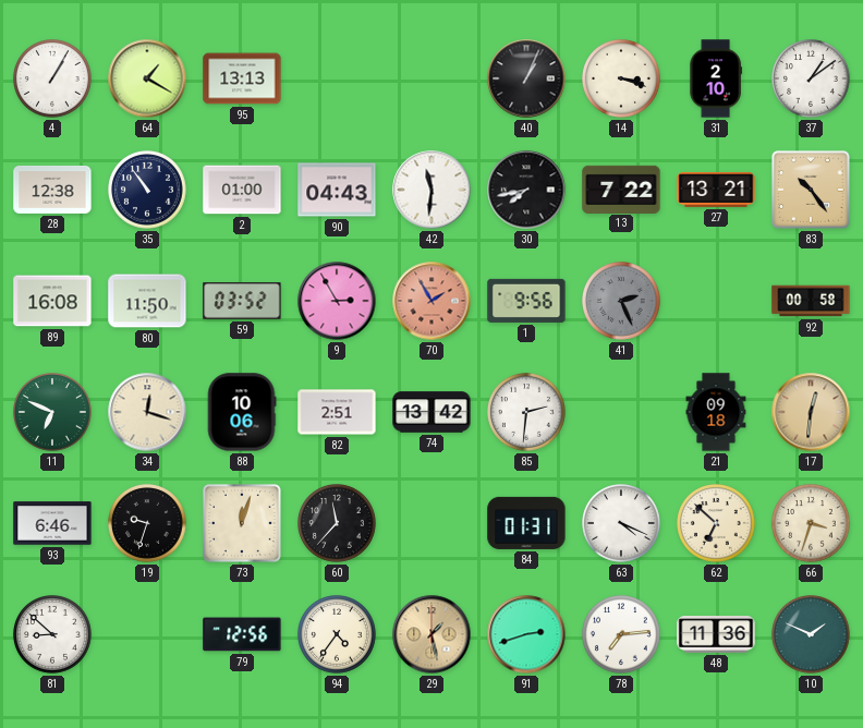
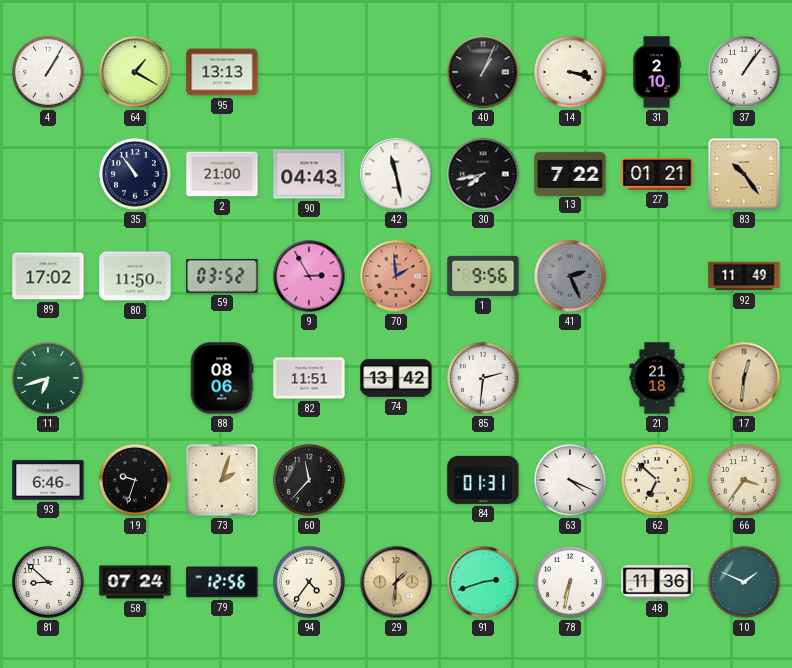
37: 1:09 -> 1:06
28: 12:38 -> none
2: 01:00 -> 21:00
42: 11:31 -> 11:28
27: 13:21 -> 01:21
89: 16:08 -> 17:02
70: 1:55 -> 1:59
92: 00:58 -> 11:49
11: 6:49 -> 6:42
34: 12:18 -> none
88: 10:06 -> 08:06
82: 2:51 -> 11:51
21: 09:18 -> 21:18
73: 12:03 -> 2:03
66: 3:33 -> 3:36
58: none -> 07:24
29: 1:28 -> 1:31
78: 7:14 -> 6:32
